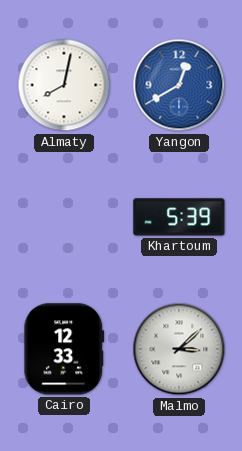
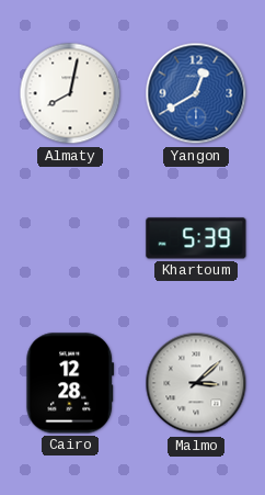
Cairo: 12:33 -> 12:28
